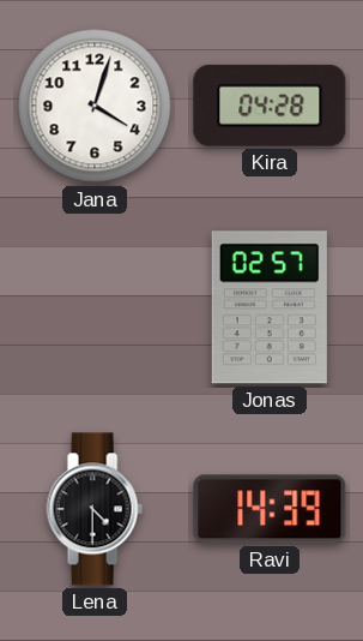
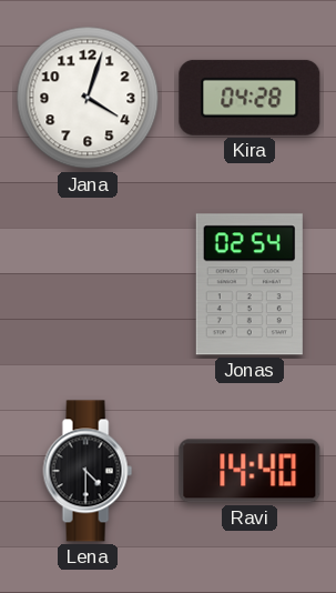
Jonas: 02:57 -> 02:54
Ravi: 14:39 -> 14:40
